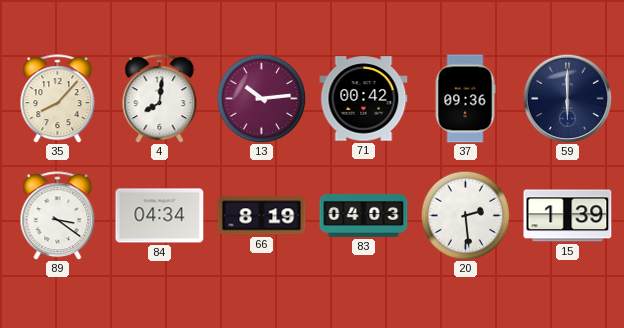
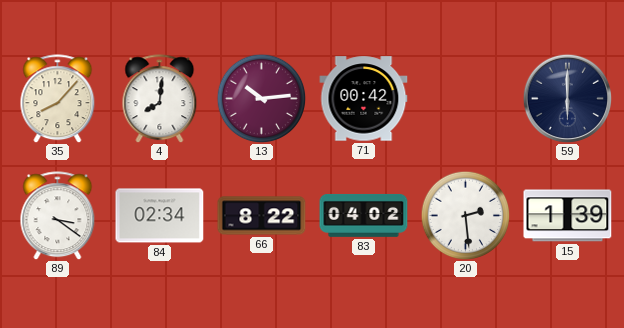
37: 09:36 -> none
84: 04:34 -> 02:34
66: 8:19 -> 8:22
83: 04:03 -> 04:02
